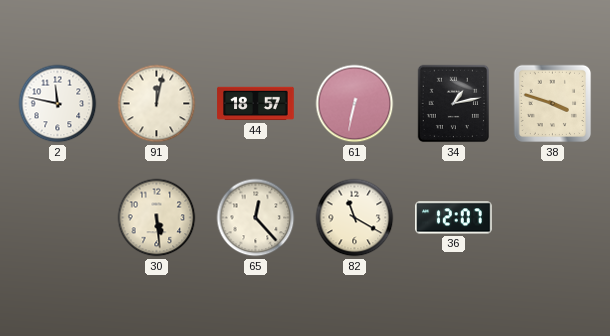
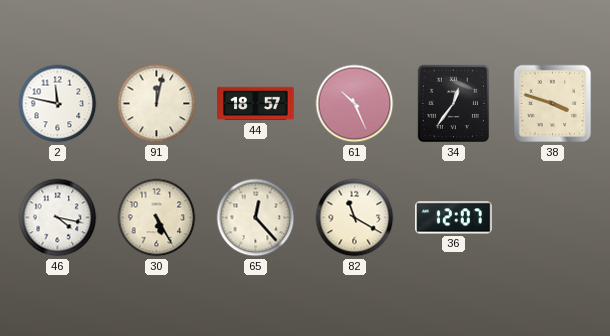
61: 6:32 -> 10:26
34: 1:13 -> 12:36
46: none -> 4:17
30: 5:29 -> 5:25
